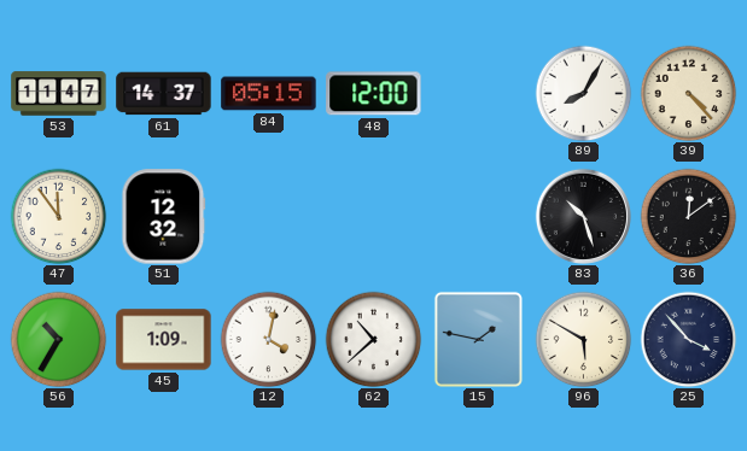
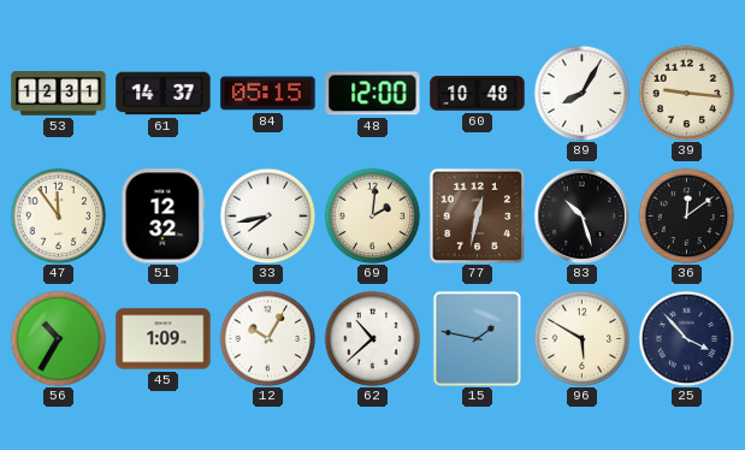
53: 11:47 -> 12:31
60: none -> 10:48
39: 4:23 -> 9:16
33: none -> 7:43
69: none -> 2:01
77: none -> 12:32
12: 4:02 -> 10:05
